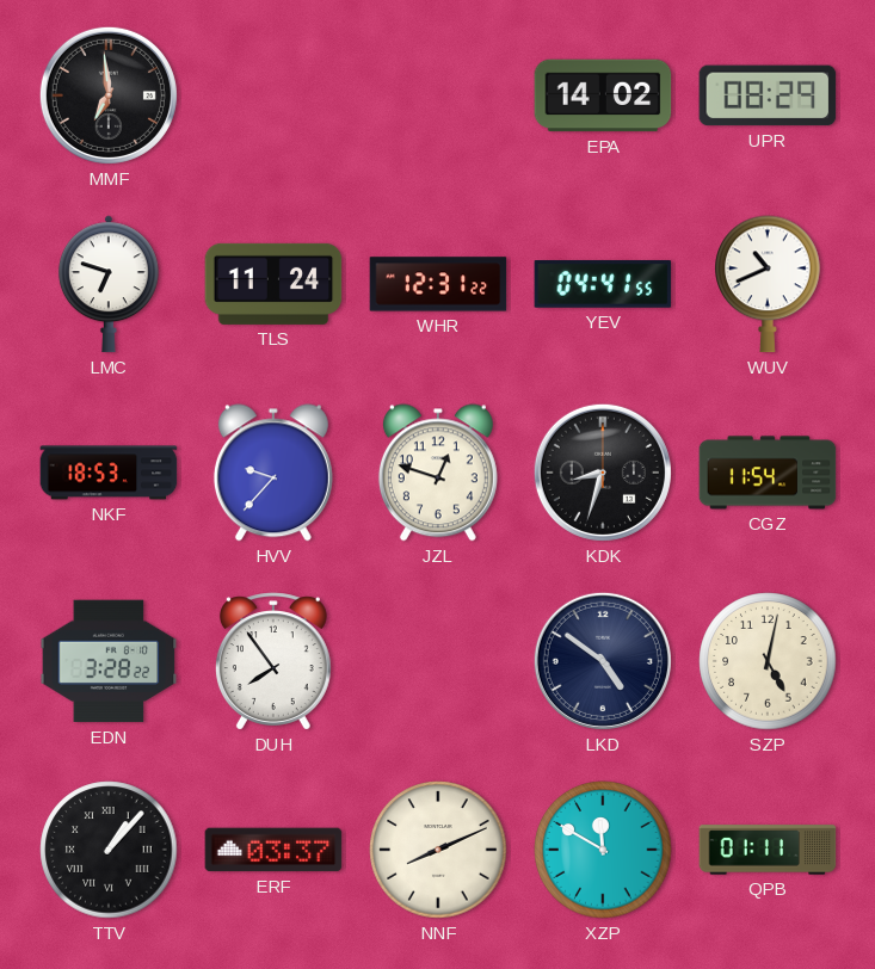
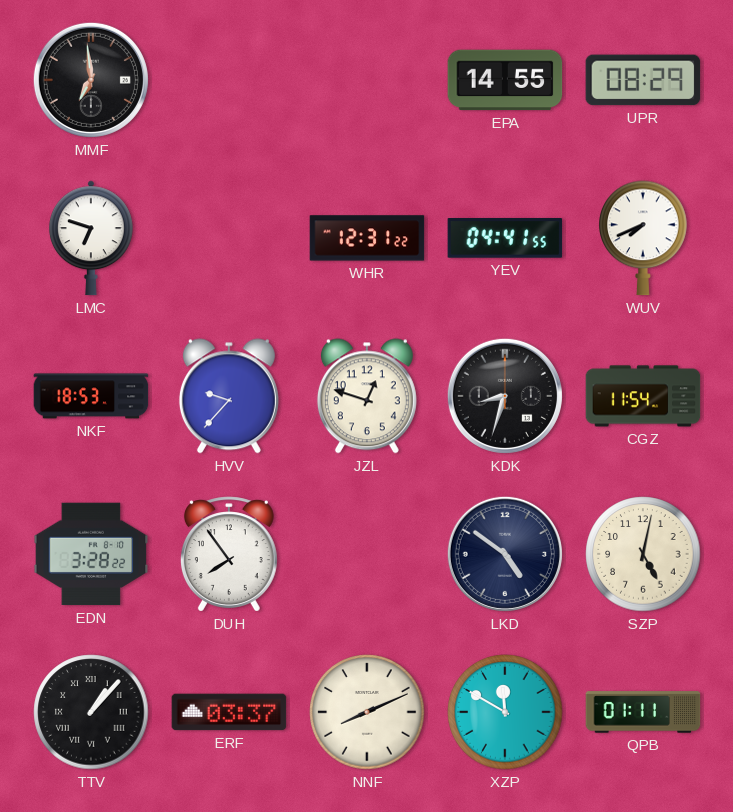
EPA: 14:02 -> 14:55
TLS: 11:24 -> none
WUV: 10:41 -> 7:41
